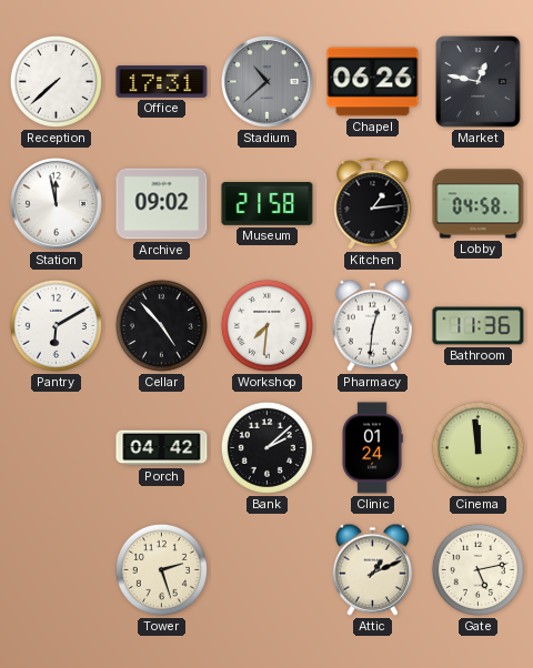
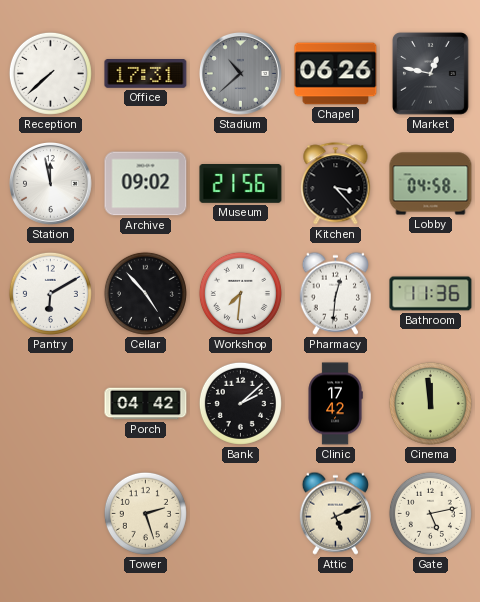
Museum: 21:58 -> 21:56
Kitchen: 1:14 -> 3:23
Clinic: 01:24 -> 17:42
Attic: 1:11 -> 5:11
